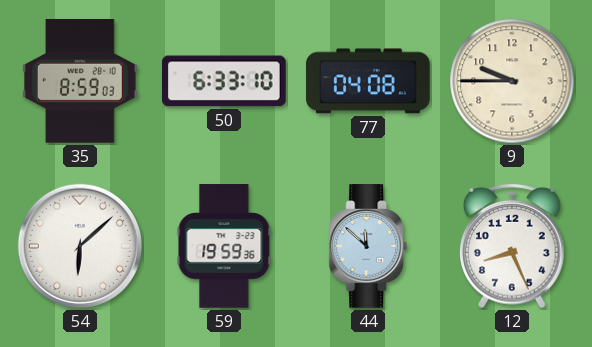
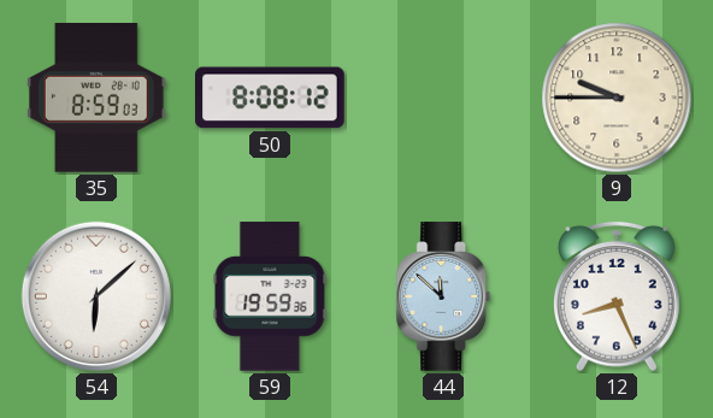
50: 6:33 -> 8:08
77: 04:08 -> none
